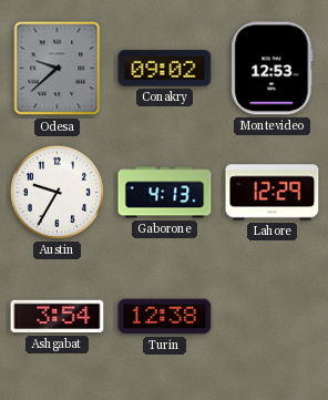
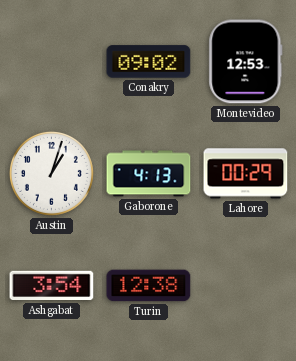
Odesa: 9:38 -> none
Austin: 9:35 -> 1:03
Lahore: 12:29 -> 00:29
